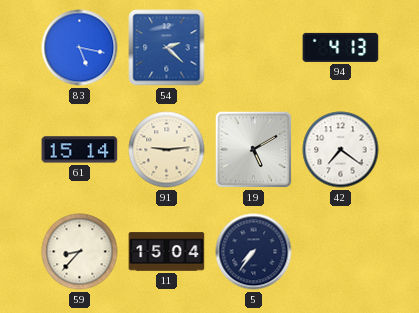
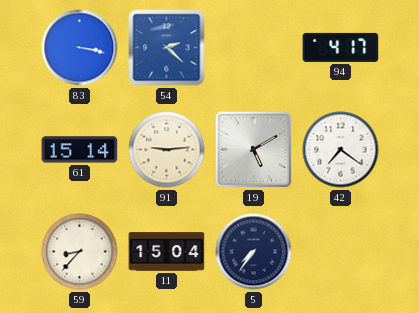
83: 5:17 -> 3:17
94: 4:13 -> 4:17
